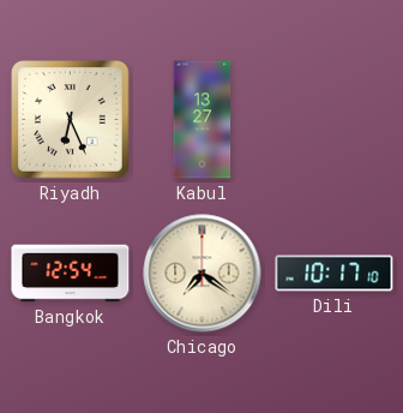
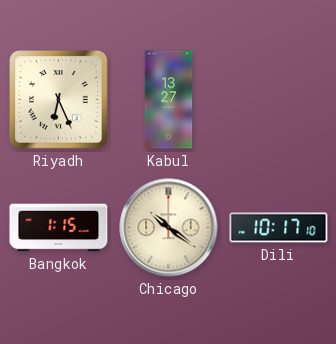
Bangkok: 12:54 -> 1:15
Chicago: 7:21 -> 10:21
